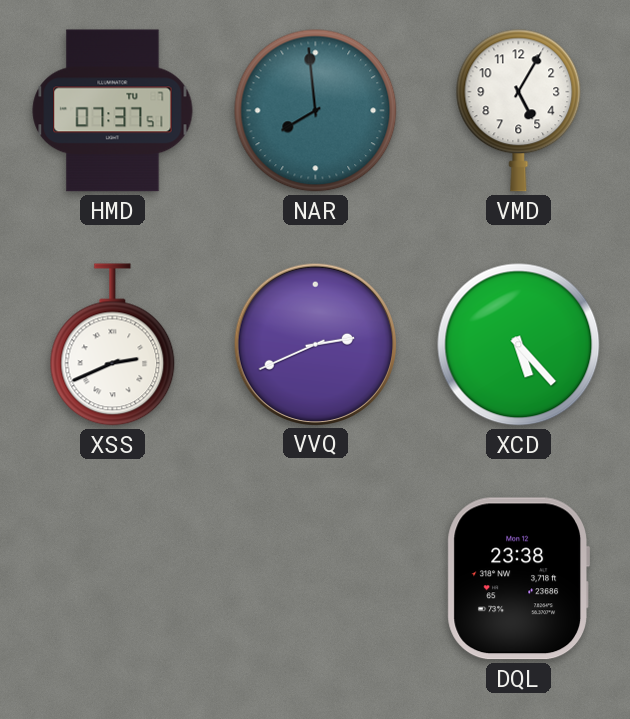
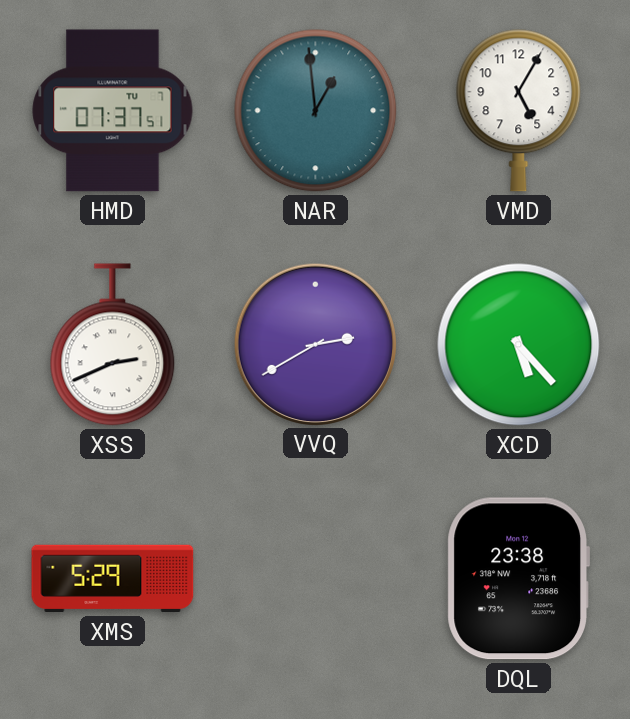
NAR: 7:59 -> 12:59
VVQ: 2:41 -> 2:40
XMS: none -> 5:29
